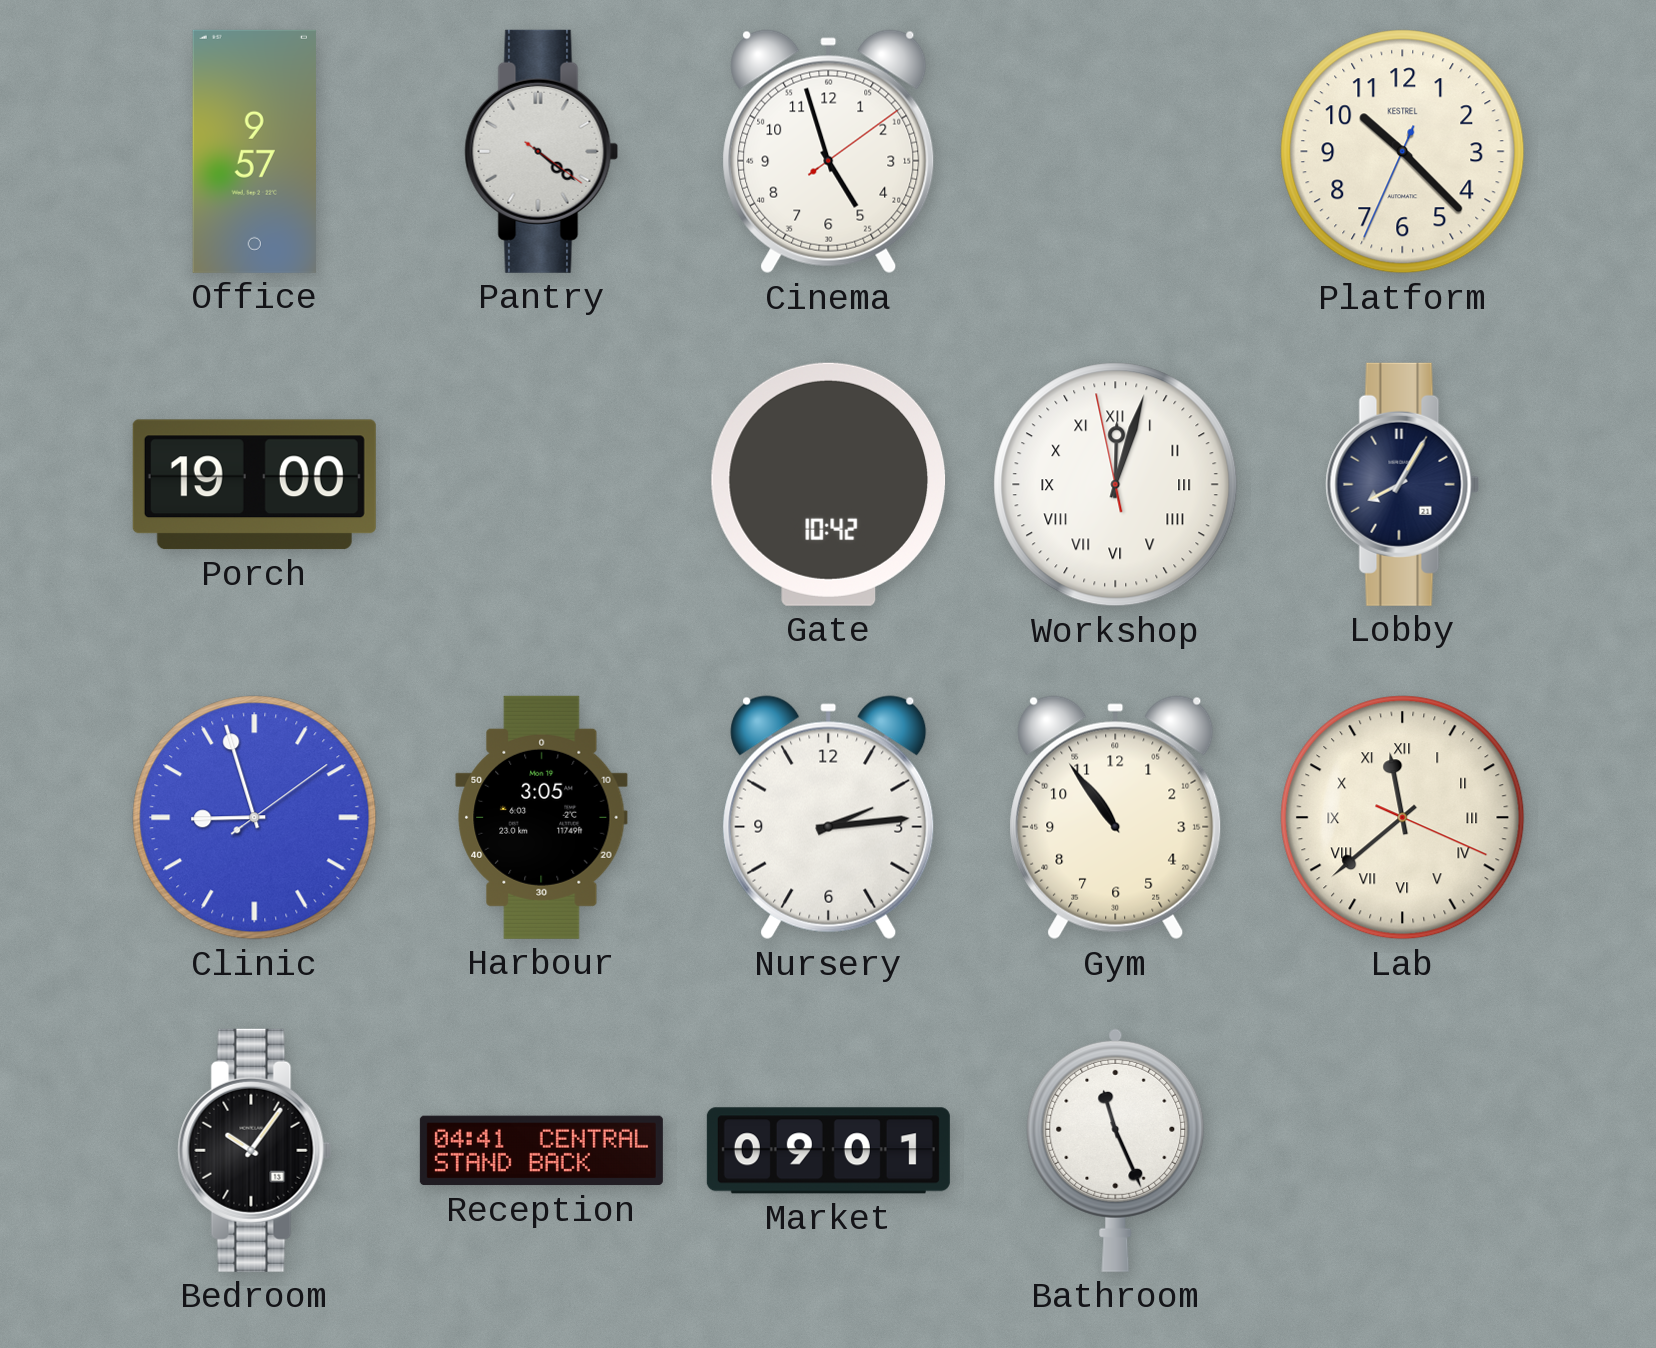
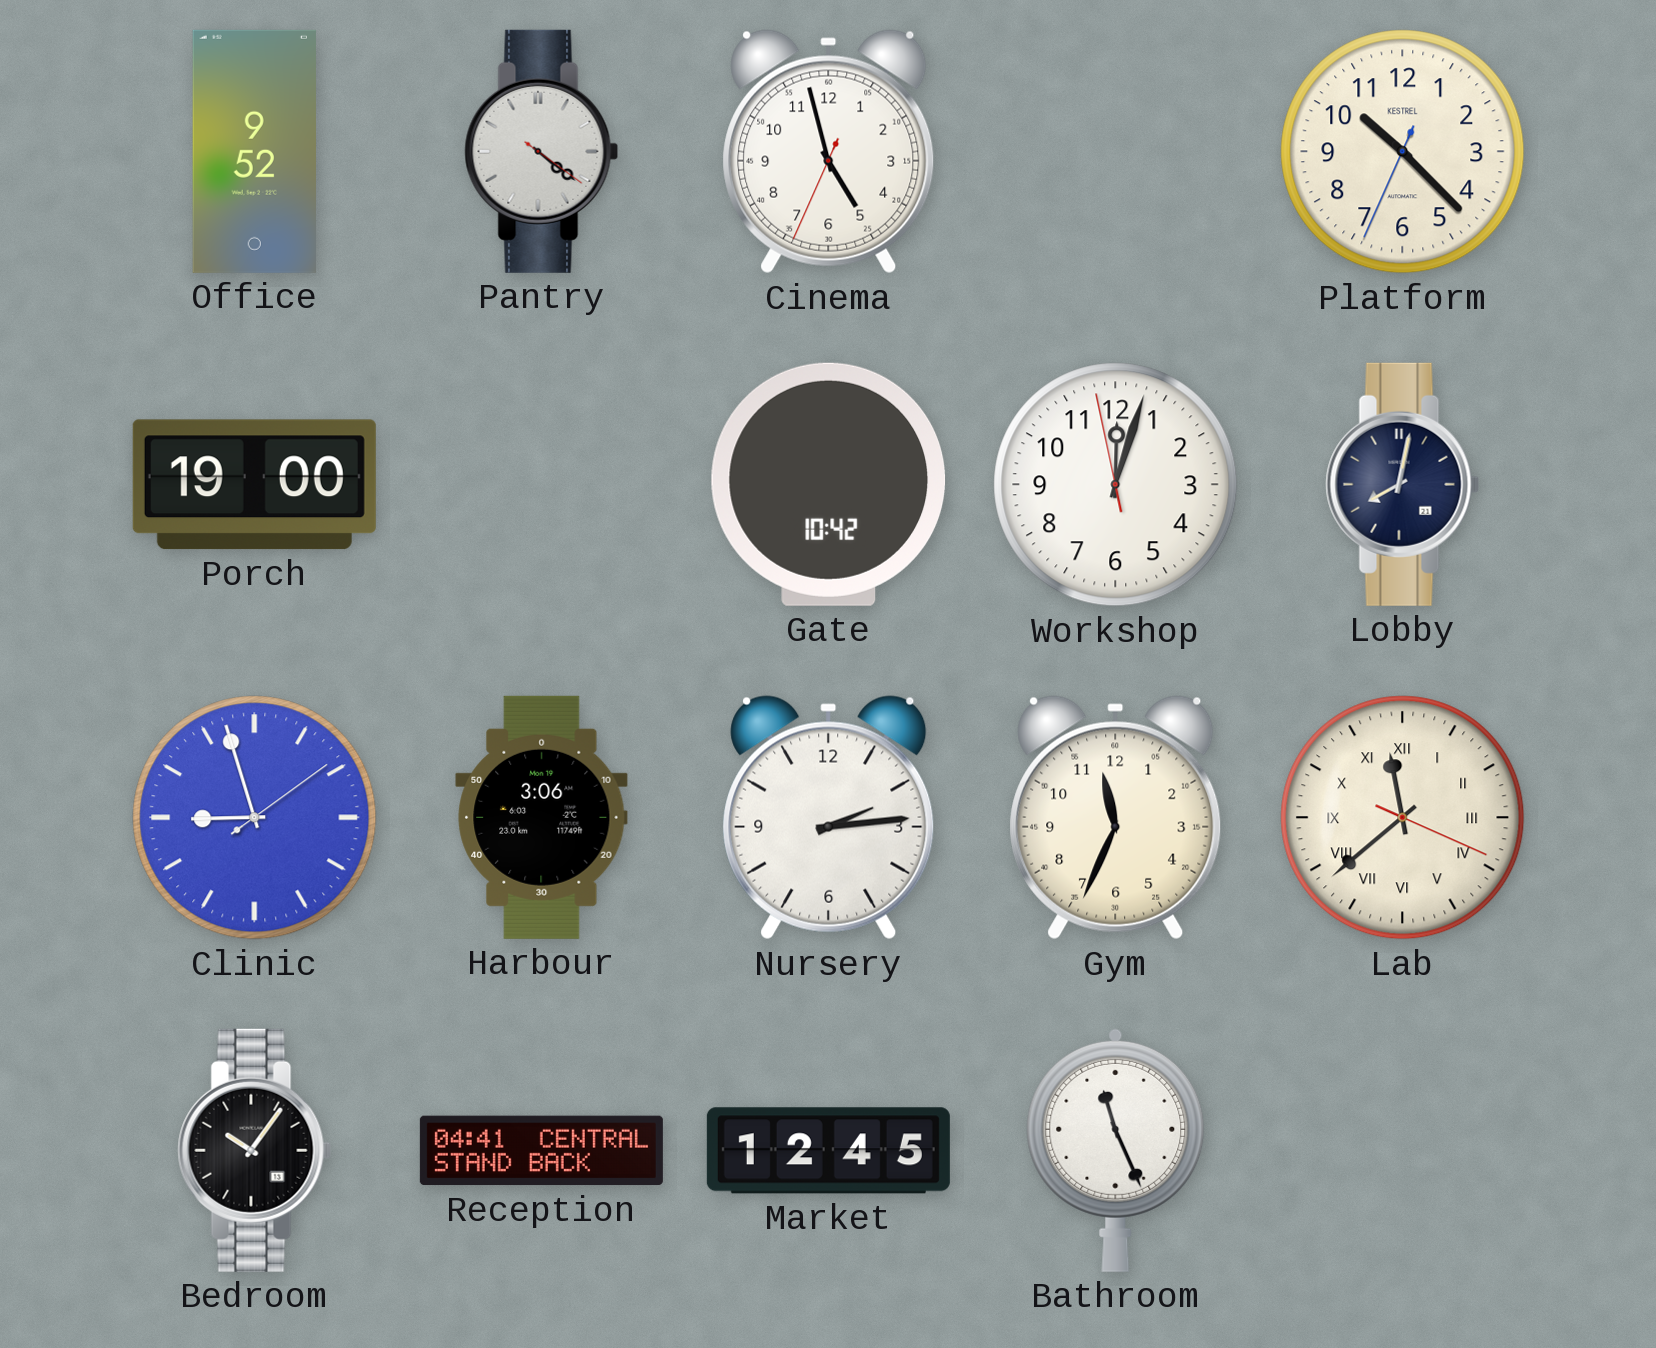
Office: 9:57 -> 9:52
Cinema: 4:57:09 -> 4:57:34
Workshop numerals: Roman -> Arabic
Lobby: 8:05 -> 8:02
Harbour: 3:05 -> 3:06
Gym: 10:54 -> 11:34
Market: 09:01 -> 12:45
